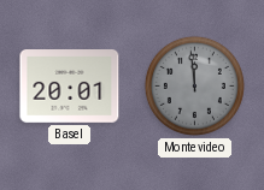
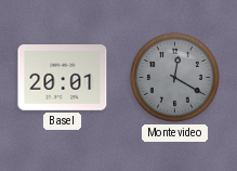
Montevideo: 11:59 -> 12:20
